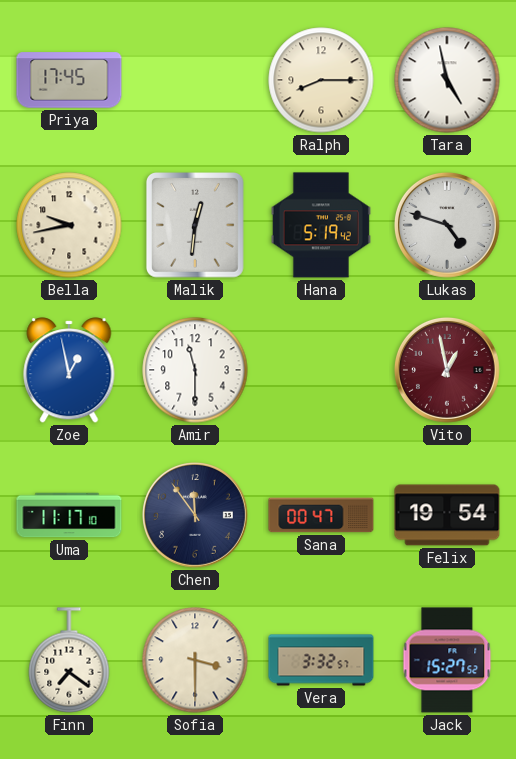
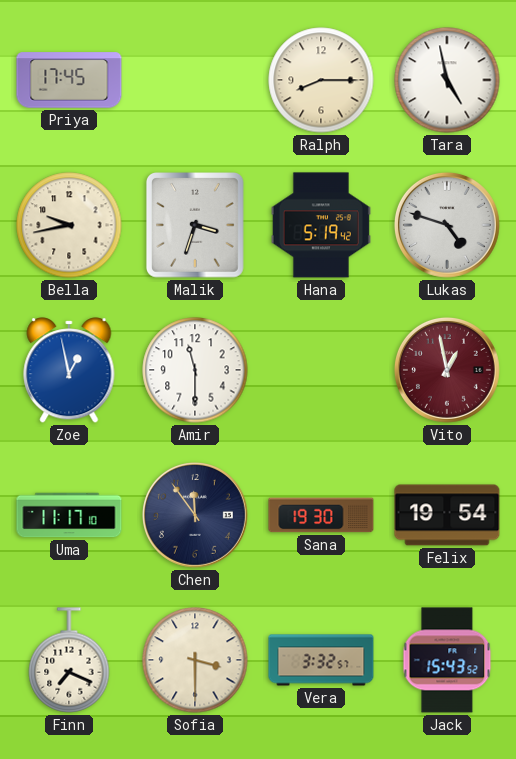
Malik: 12:31 -> 3:33
Sana: 00:47 -> 19:30
Finn: 7:21 -> 7:19
Jack: 15:27 -> 15:43
